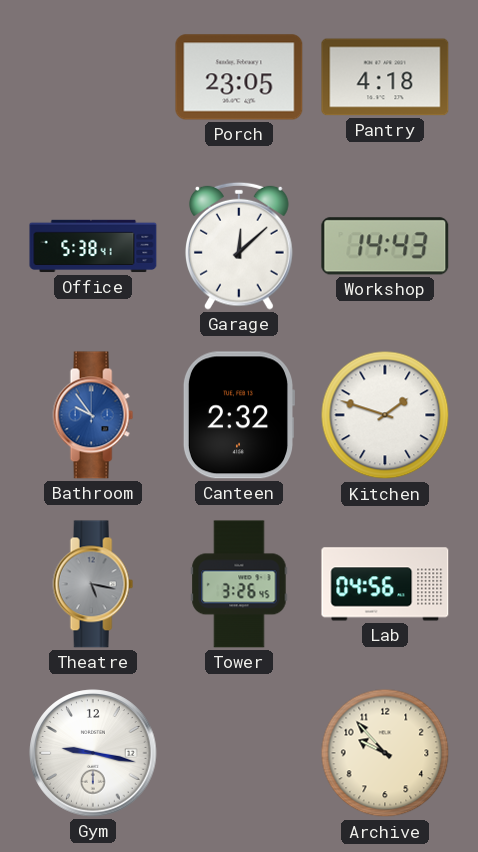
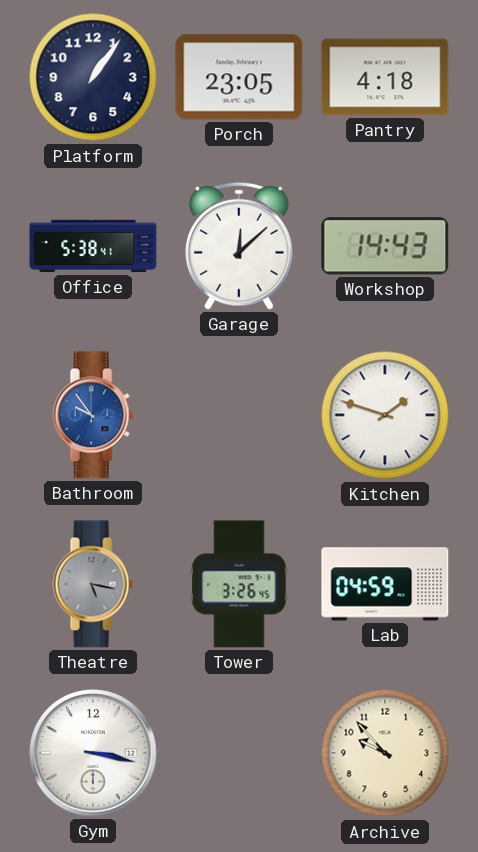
Platform: none -> 1:06
Canteen: 2:32 -> none
Lab: 04:56 -> 04:59
Gym: 9:17 -> 3:17
